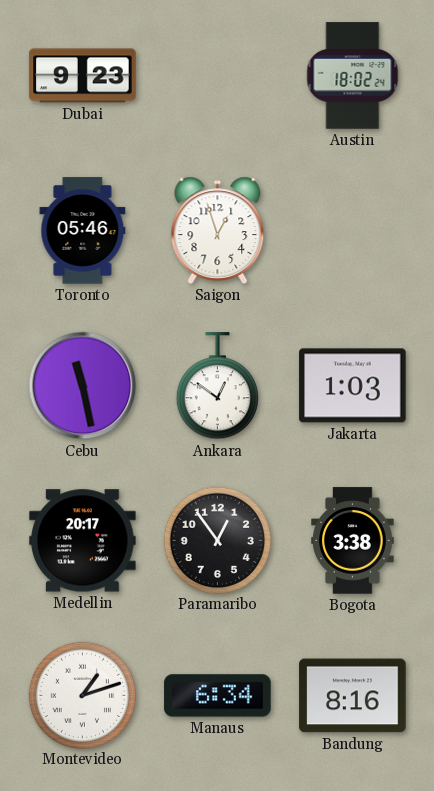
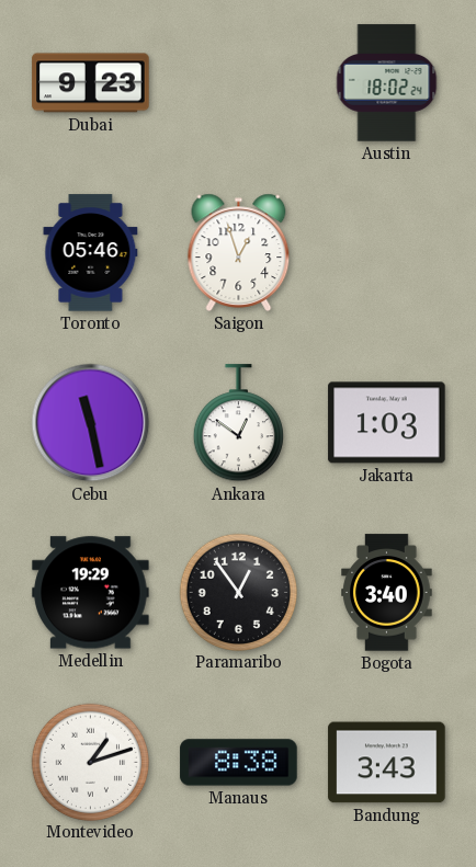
Medellin: 20:17 -> 19:29
Bogota: 3:38 -> 3:40
Manaus: 6:34 -> 8:38
Bandung: 8:16 -> 3:43
